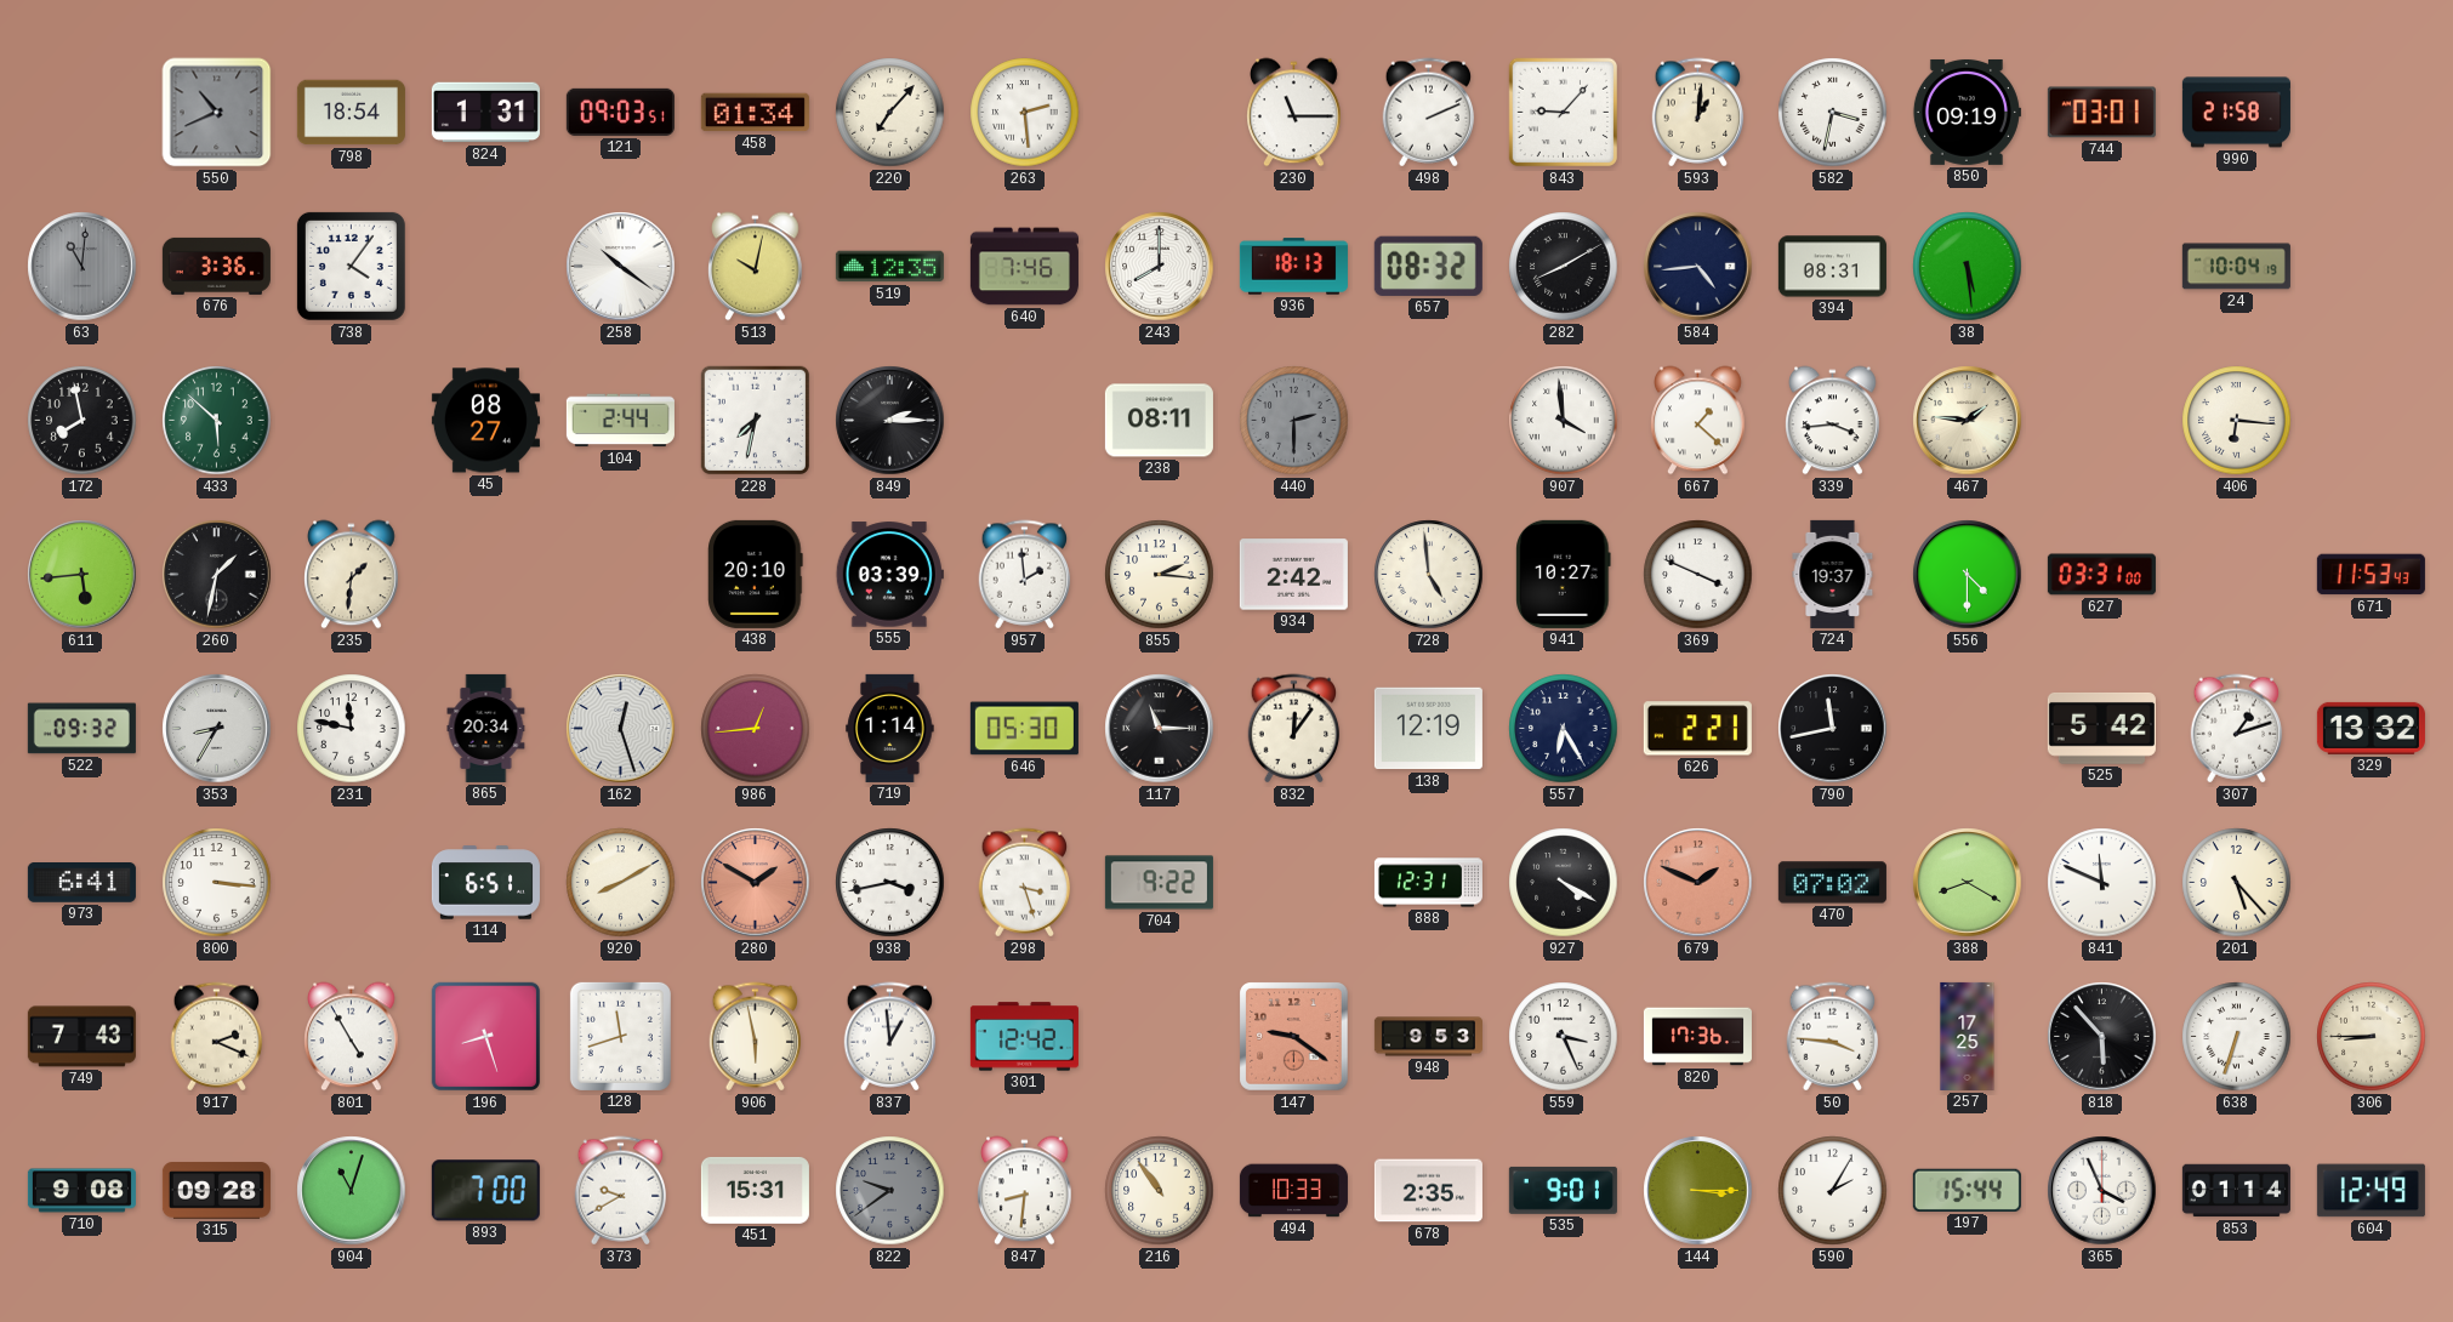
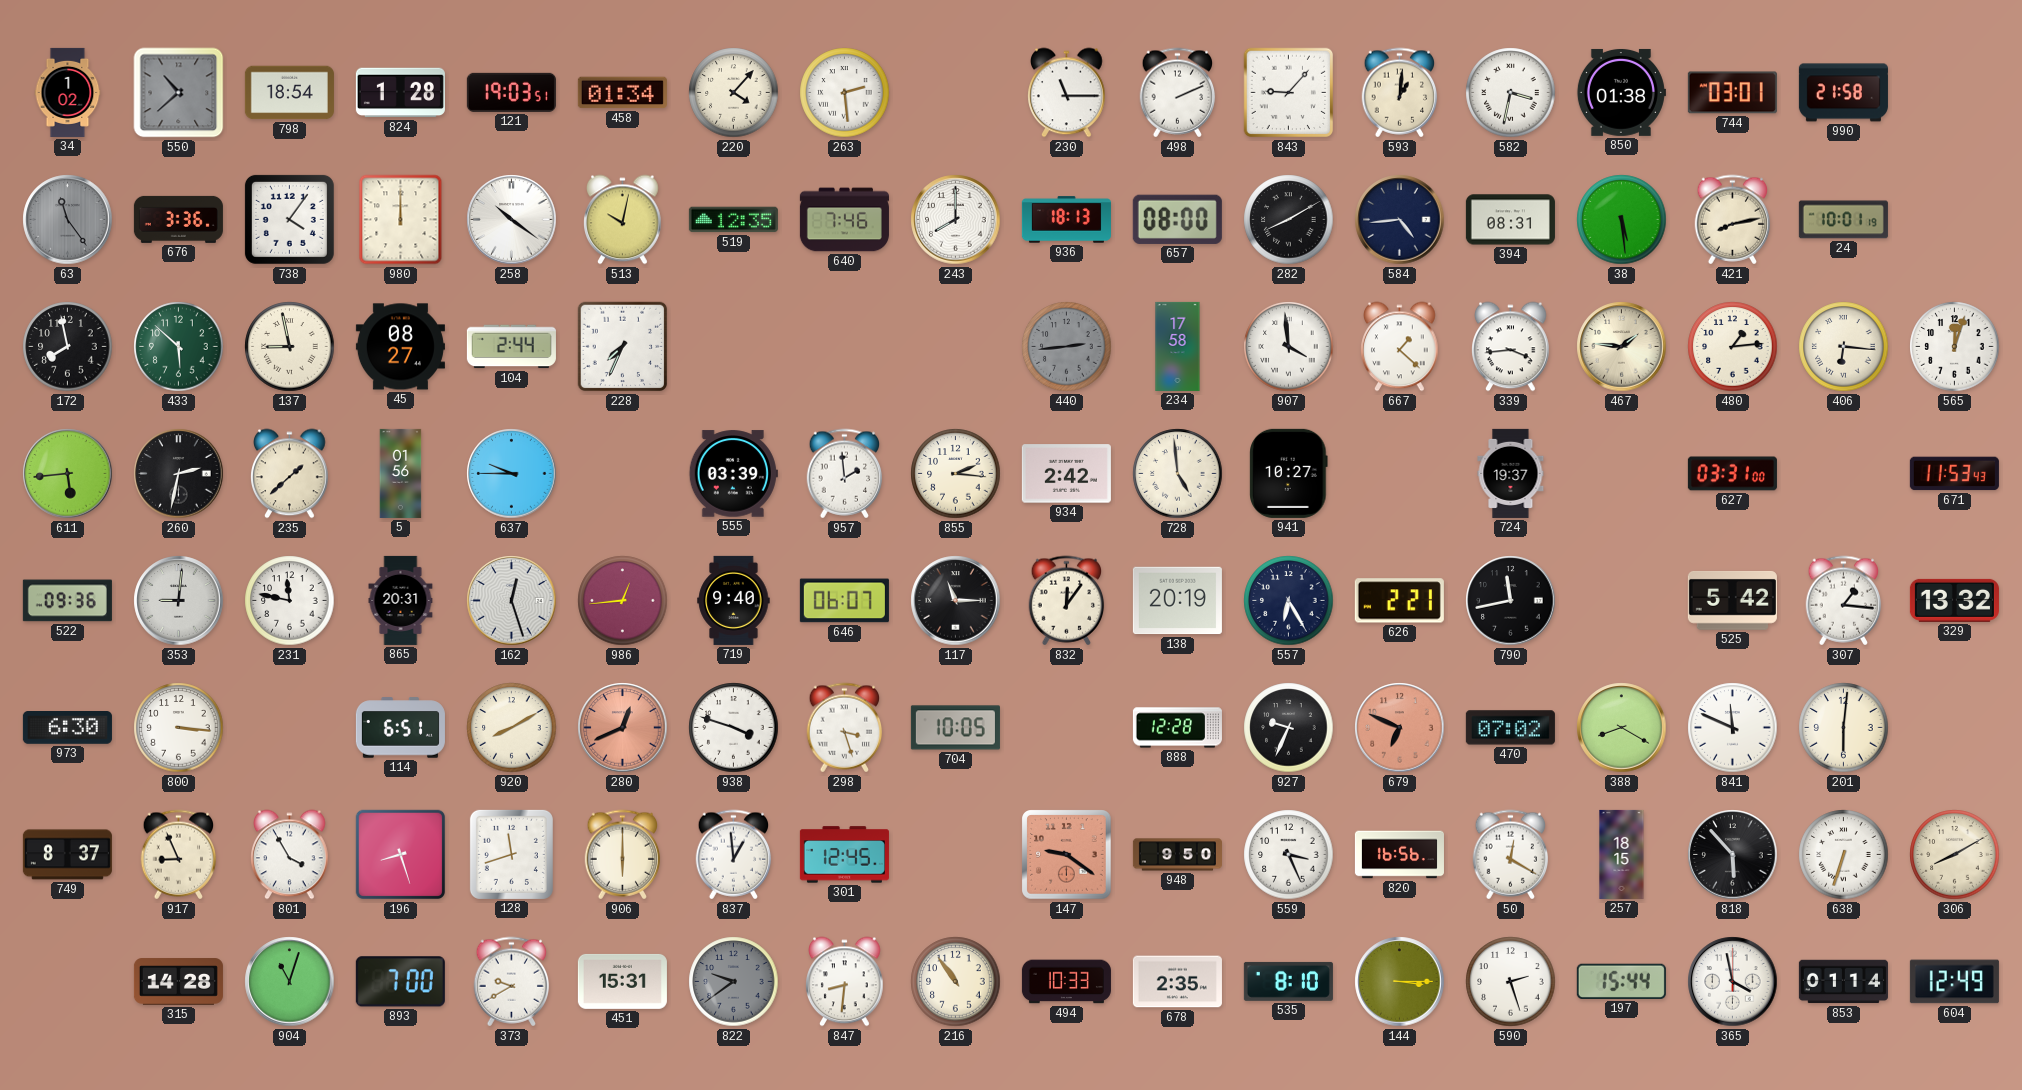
34: none -> 1:02
550: 10:41 -> 10:38
824: 1:31 -> 1:28
121: 09:03 -> 19:03
220: 7:07 -> 4:07
850: 09:19 -> 01:38
63: 11:01 -> 11:24
980: none -> 12:00
657: 08:32 -> 08:00
421: none -> 8:13
24: 10:04 -> 10:01
137: none -> 8:58
228: 7:32 -> 7:34
849: 2:15 -> none
238: 08:11 -> none
440: 2:30 -> 2:44
234: none -> 17:58
480: none -> 1:14
565: none -> 12:03
260: 1:32 -> 2:32
235: 1:31 -> 1:38
5: none -> 01:56
637: none -> 9:45
438: 20:10 -> none
369: 3:49 -> none
556: 4:30 -> none
522: 09:32 -> 09:36
353: 8:35 -> 9:01
865: 20:34 -> 20:31
719: 1:14 -> 9:40
646: 05:30 -> 06:07
138: 12:19 -> 20:19
307: 1:12 -> 1:16
973: 6:41 -> 6:30
280: 1:50 -> 12:41
938: 3:43 -> 3:48
704: 9:22 -> 10:05
888: 12:31 -> 12:28
927: 4:20 -> 9:34
679: 1:49 -> 6:49
201: 5:23 -> 6:01
749: 7:43 -> 8:37
917: 2:19 -> 8:56
801: 4:55 -> 3:55
906: 5:58 -> 6:00
301: 12:42 -> 12:45
948: 9:53 -> 9:50
820: 17:36 -> 16:56
50: 3:46 -> 12:20
257: 17:25 -> 18:15
306: 8:45 -> 8:10
710: 9:08 -> none
315: 09:28 -> 14:28
535: 9:01 -> 8:10
590: 2:05 -> 2:27
365: 3:56 -> 3:58
